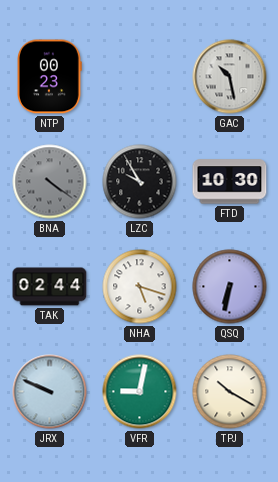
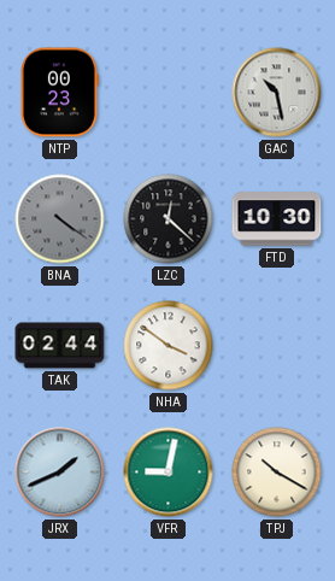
LZC: 9:55 -> 12:22
NHA: 5:18 -> 3:51
QSQ: 6:32 -> none
JRX: 9:49 -> 1:41
